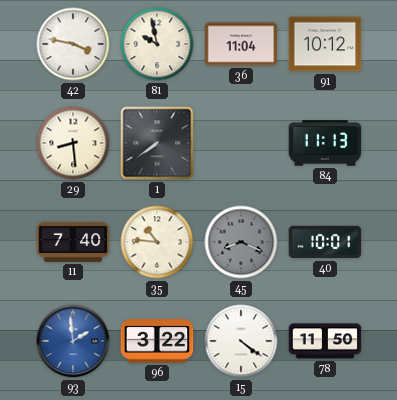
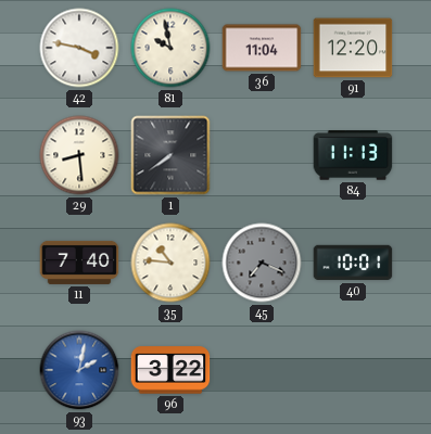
91: 10:12 -> 12:20
45: 8:19 -> 7:19
93: 1:59 -> 2:02
15: 4:21 -> none
78: 11:50 -> none
